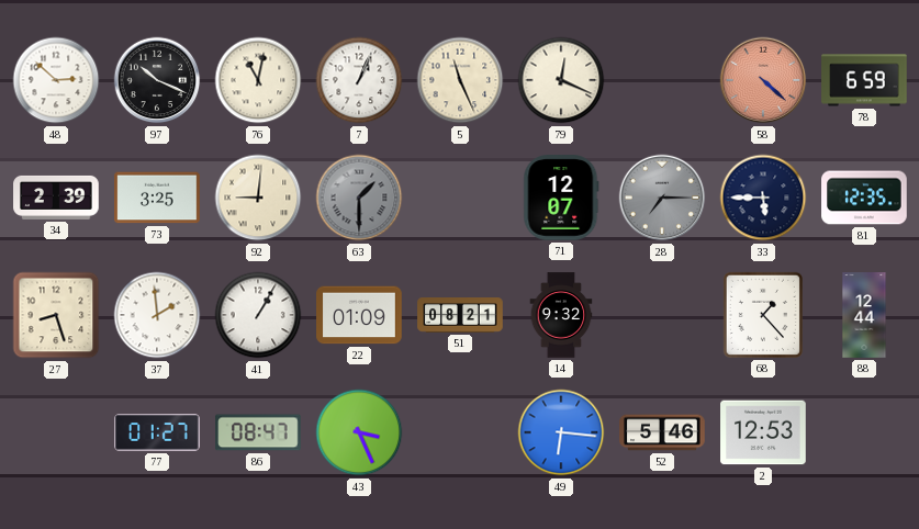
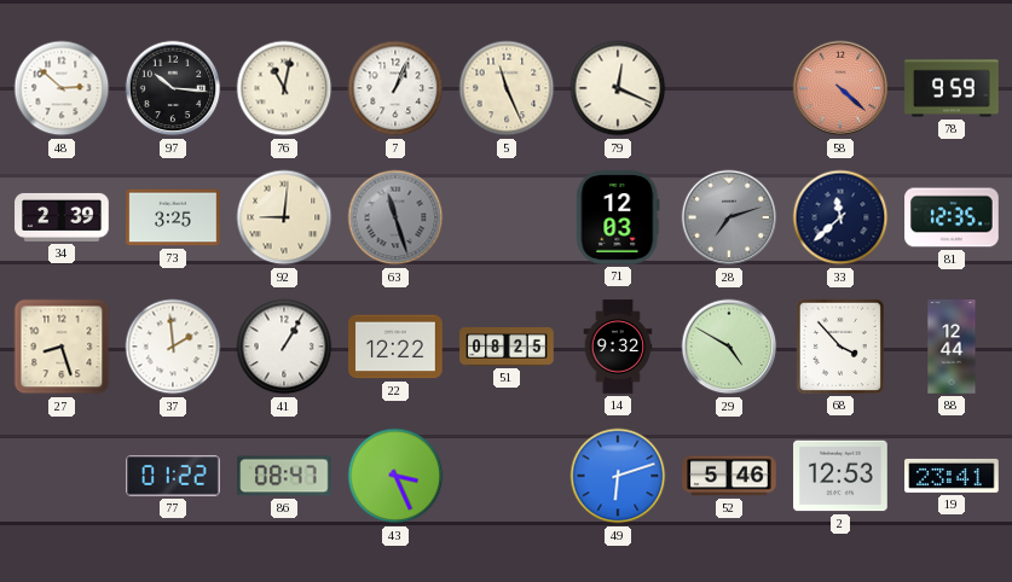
97: 10:19 -> 10:16
78: 6:59 -> 9:59
63: 1:30 -> 11:27
71: 12:07 -> 12:03
28: 7:15 -> 7:12
33: 5:45 -> 11:38
22: 01:09 -> 12:22
51: 08:21 -> 08:25
29: none -> 4:50
68: 1:23 -> 3:53
77: 01:27 -> 01:22
49: 6:16 -> 6:12
19: none -> 23:41
